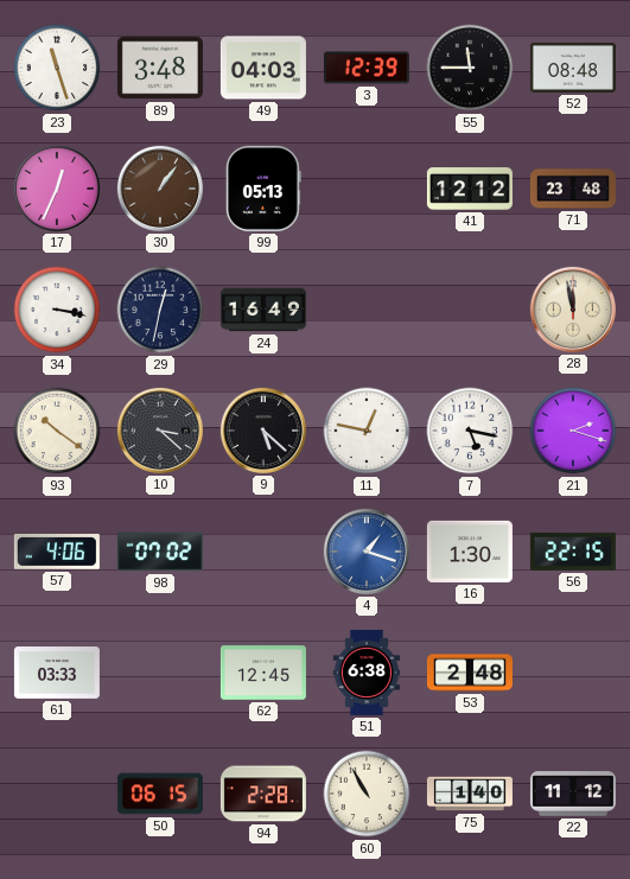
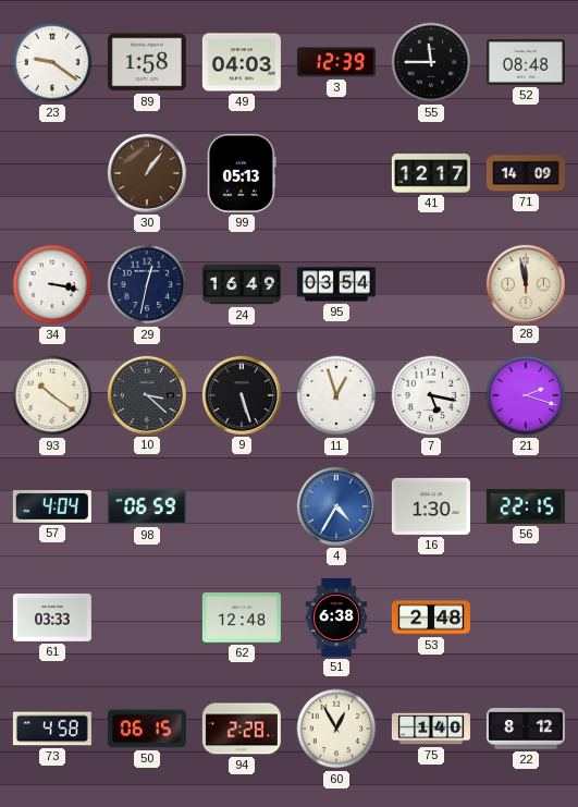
23: 11:27 -> 9:21
89: 3:48 -> 1:58
17: 12:34 -> none
41: 12:12 -> 12:17
71: 23:48 -> 14:09
95: none -> 03:54
9: 5:22 -> 5:27
11: 12:47 -> 12:57
57: 4:06 -> 4:04
98: 07:02 -> 06:59
4: 1:18 -> 4:35
62: 12:45 -> 12:48
73: none -> 4:58
60: 10:55 -> 12:55
22: 11:12 -> 8:12
